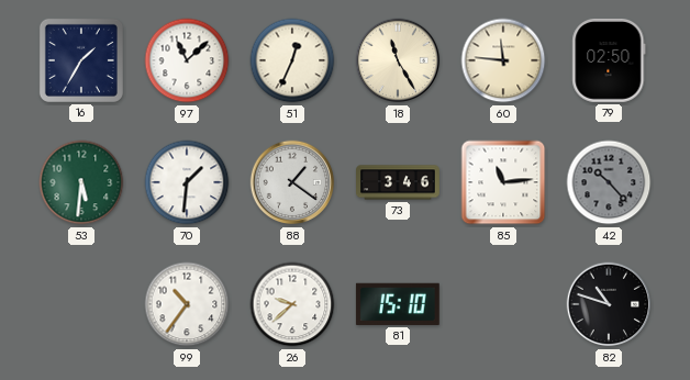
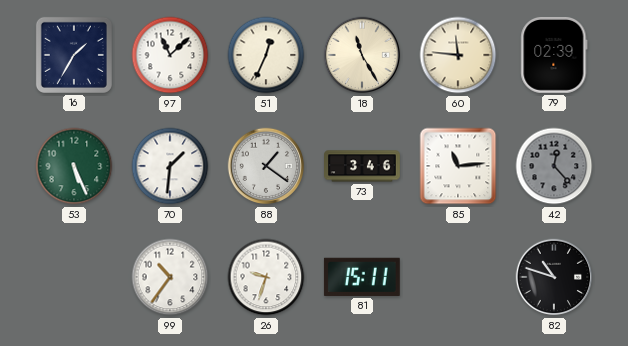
79: 02:50 -> 02:39
53: 5:31 -> 5:26
42: 10:23 -> 12:23
26: 9:38 -> 9:33
81: 15:10 -> 15:11
